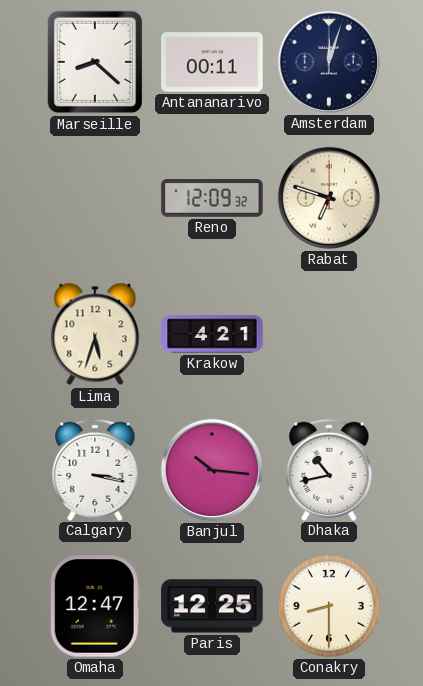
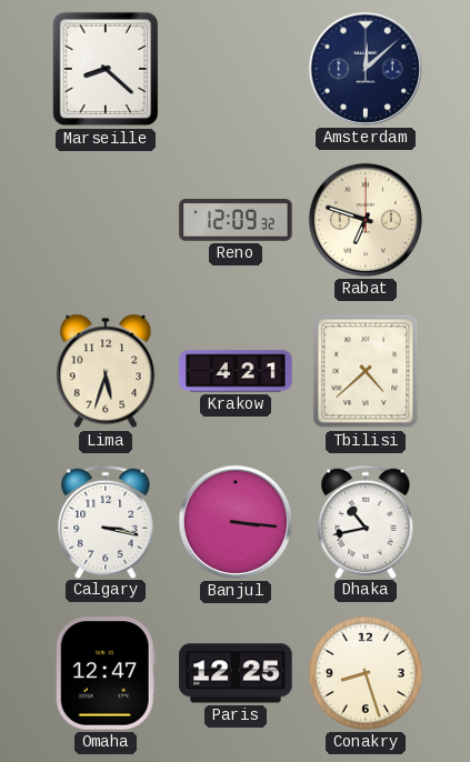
Antananarivo: 00:11 -> none
Amsterdam: 12:03 -> 12:08
Tbilisi: none -> 4:38
Banjul: 10:16 -> 3:16
Conakry: 8:30 -> 8:27
